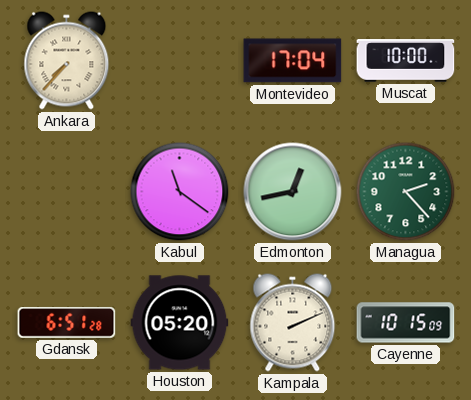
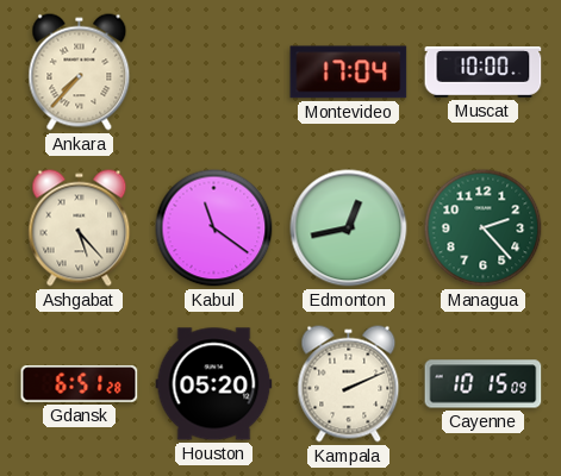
Ashgabat: none -> 5:23
